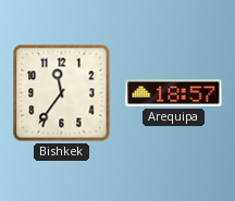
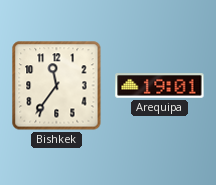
Arequipa: 18:57 -> 19:01
